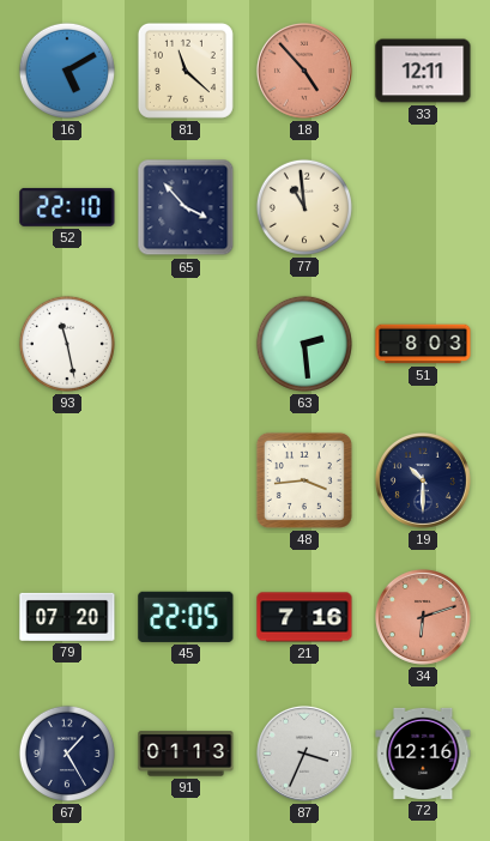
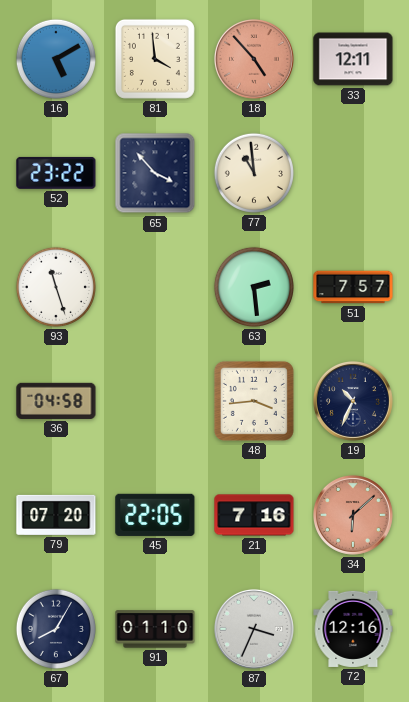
81: 11:22 -> 3:59
52: 22:10 -> 23:22
93: 11:28 -> 11:27
51: 8:03 -> 7:57
36: none -> 04:58
19: 10:30 -> 10:34
34: 6:12 -> 6:08
67: 1:25 -> 8:05
91: 01:13 -> 01:10
